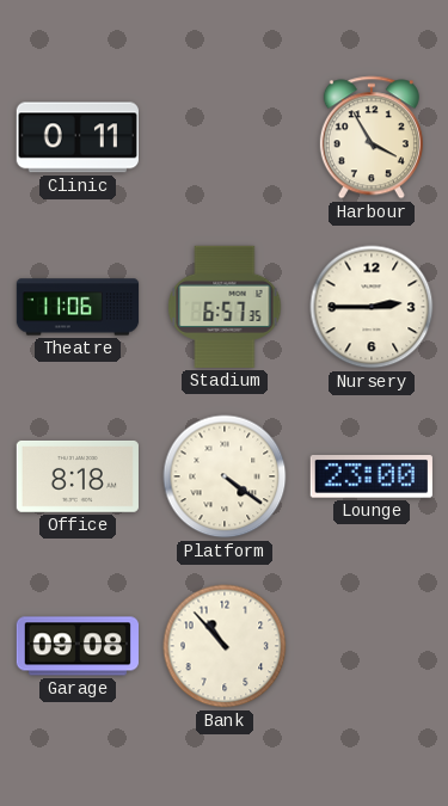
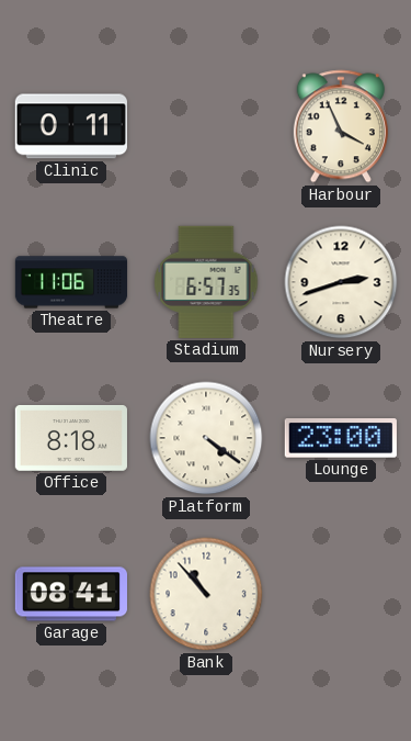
Harbour: 3:55 -> 3:56
Nursery: 2:45 -> 2:42
Garage: 09:08 -> 08:41
